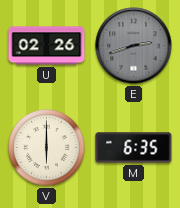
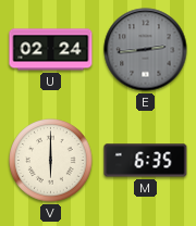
U: 02:26 -> 02:24
E: 2:42 -> 2:44
